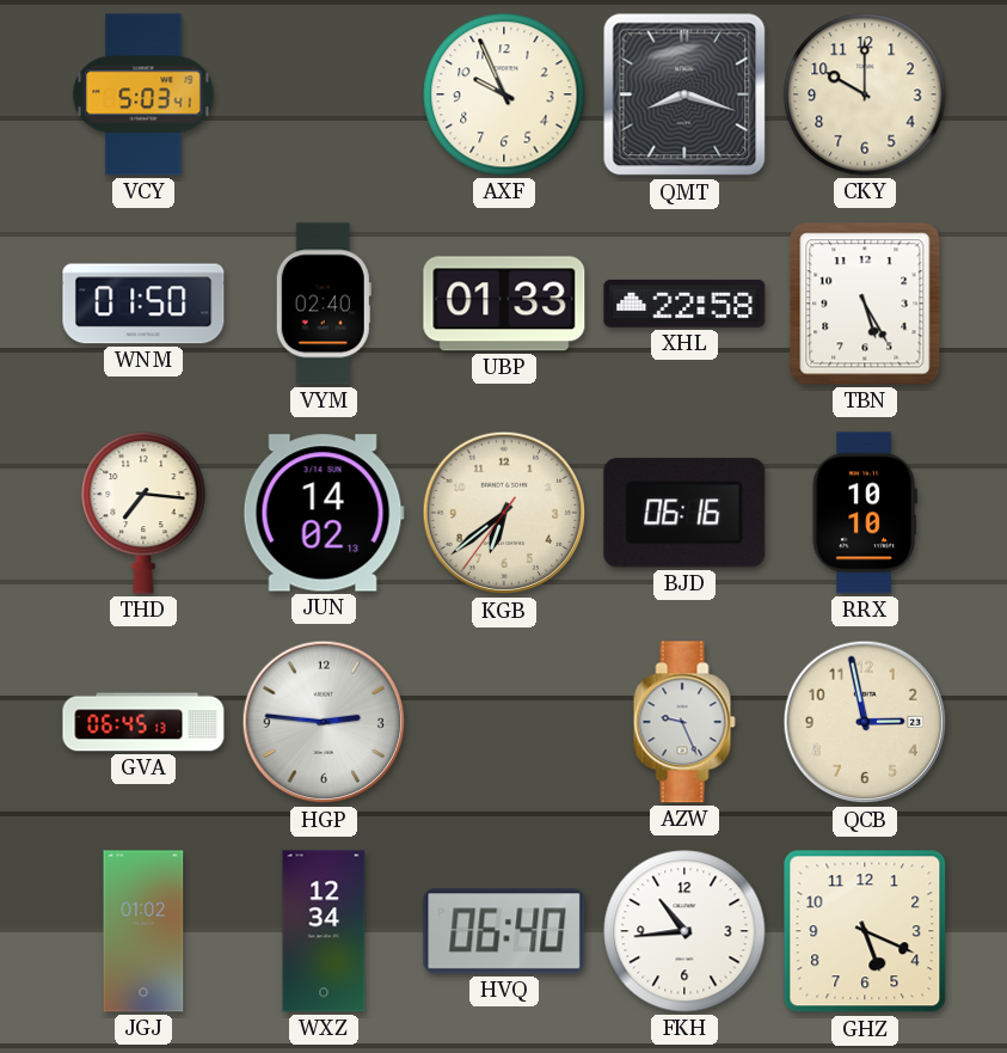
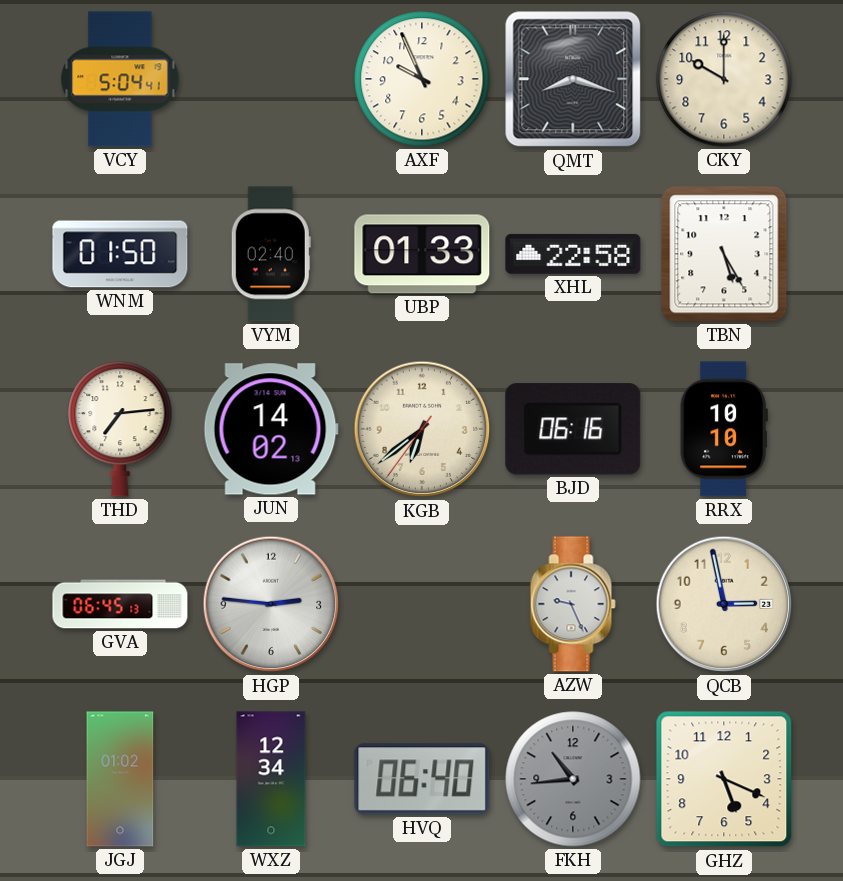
VCY: 5:03 -> 5:04
THD: 7:16 -> 7:14
FKH dial: white -> grey
